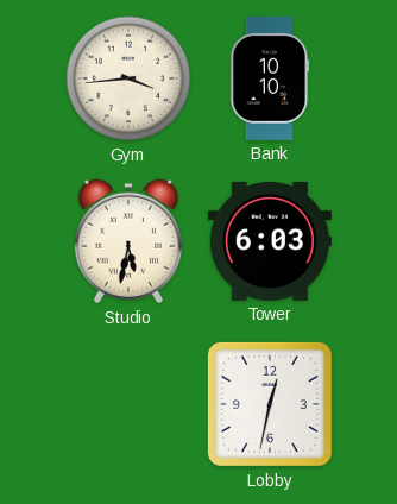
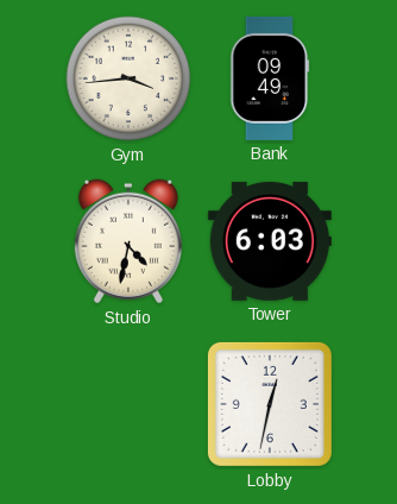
Bank: 10:10 -> 09:49
Studio: 5:32 -> 4:32
